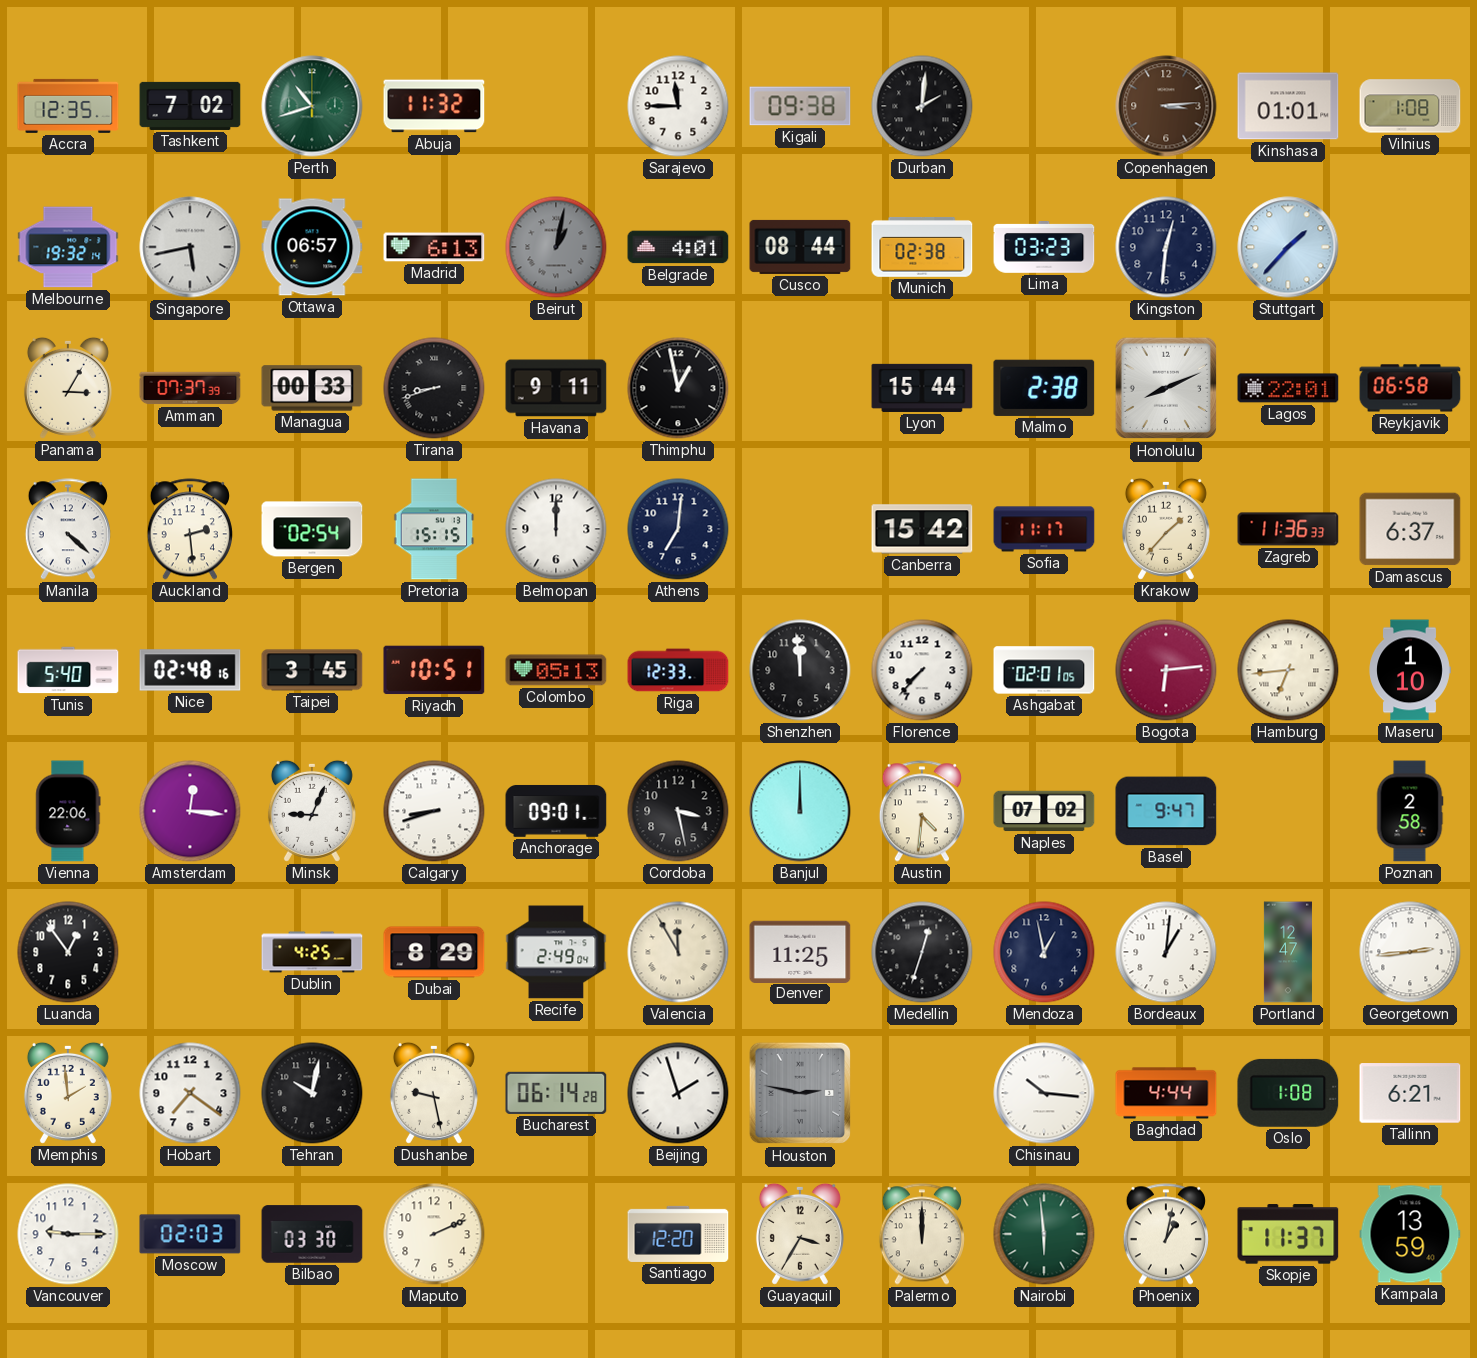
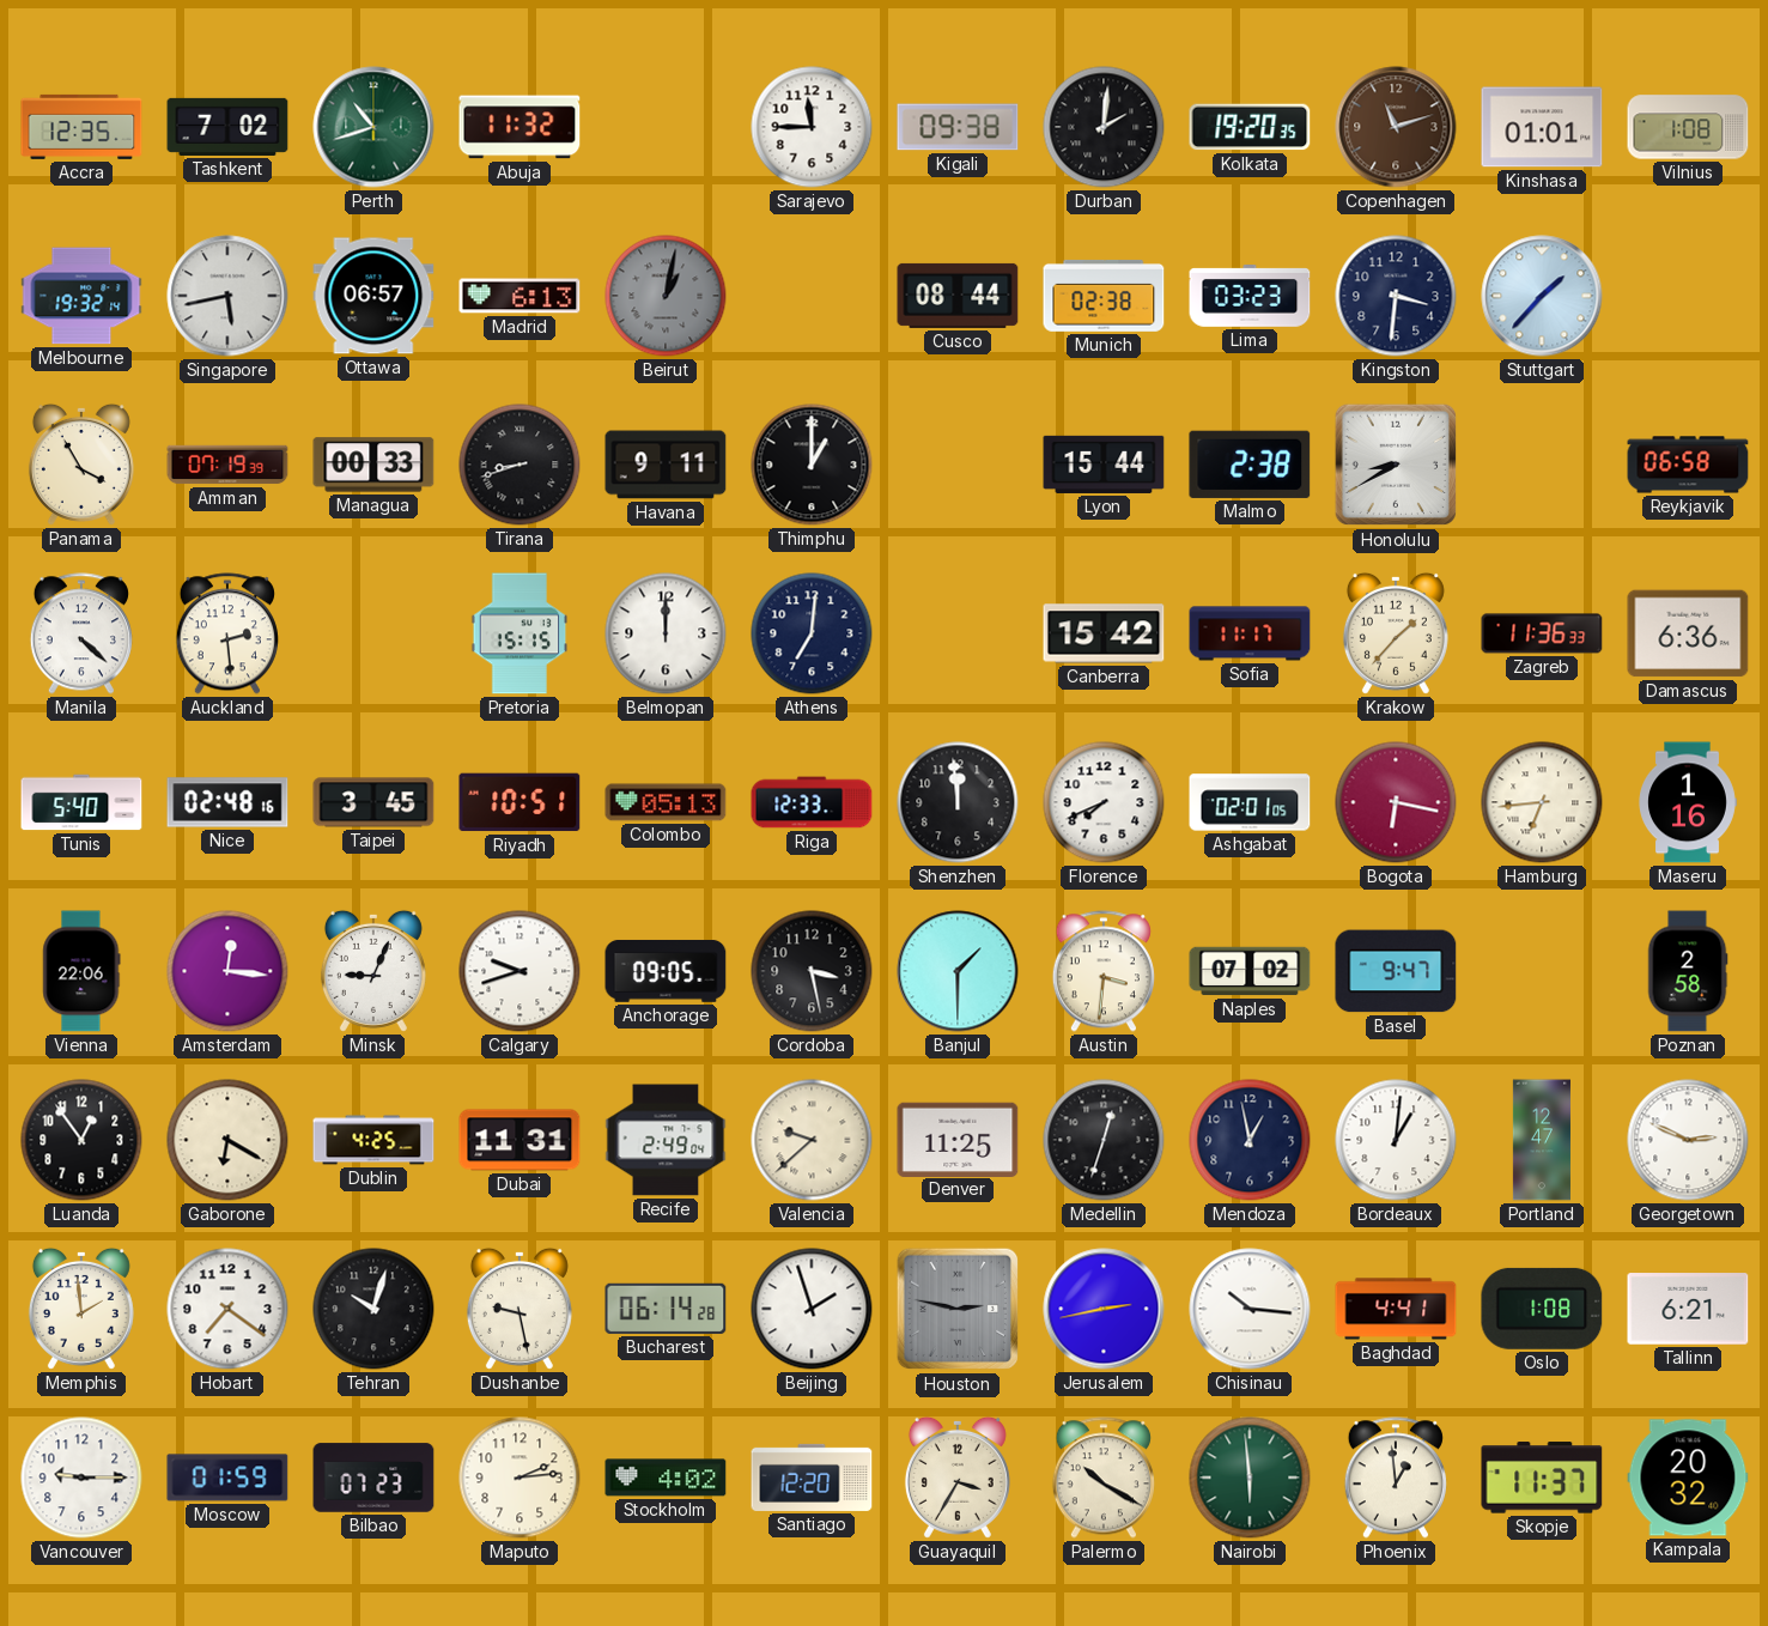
Kolkata: none -> 19:20
Copenhagen: 3:14 -> 11:12
Belgrade: 4:01 -> none
Kingston: 12:31 -> 3:31
Panama: 3:05 -> 3:55
Amman: 07:37 -> 07:19
Thimphu: 12:58 -> 1:00
Honolulu: 8:11 -> 8:40
Lagos: 22:01 -> none
Bergen: 02:54 -> none
Damascus: 6:37 -> 6:36
Florence: 7:37 -> 7:41
Bogota: 6:14 -> 6:17
Maseru: 1:10 -> 1:16
Calgary: 8:42 -> 9:42
Anchorage: 09:01 -> 09:05
Banjul: 12:00 -> 1:30
Austin: 4:31 -> 3:31
Gaborone: none -> 6:20
Dubai: 8:29 -> 11:31
Valencia: 11:55 -> 9:38
Georgetown: 2:44 -> 2:49
Tehran: 10:02 -> 10:03
Jerusalem: none -> 2:43
Baghdad: 4:44 -> 4:41
Moscow: 02:03 -> 01:59
Bilbao: 03:30 -> 07:23
Maputo: 2:11 -> 2:14
Stockholm: none -> 4:02
Palermo: 12:00 -> 10:20
Phoenix: 1:02 -> 12:59
Kampala: 13:59 -> 20:32
